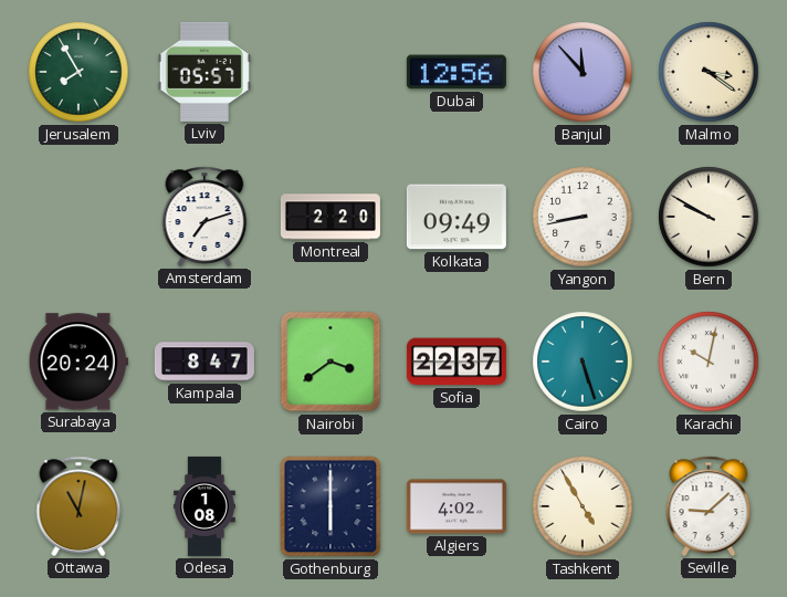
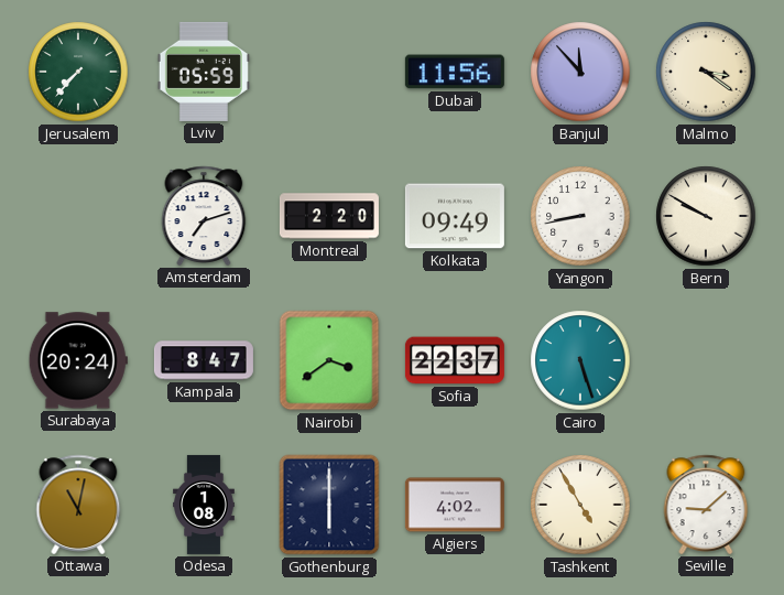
Jerusalem: 7:55 -> 7:37
Lviv: 05:57 -> 05:59
Dubai: 12:56 -> 11:56
Karachi: 10:02 -> none
